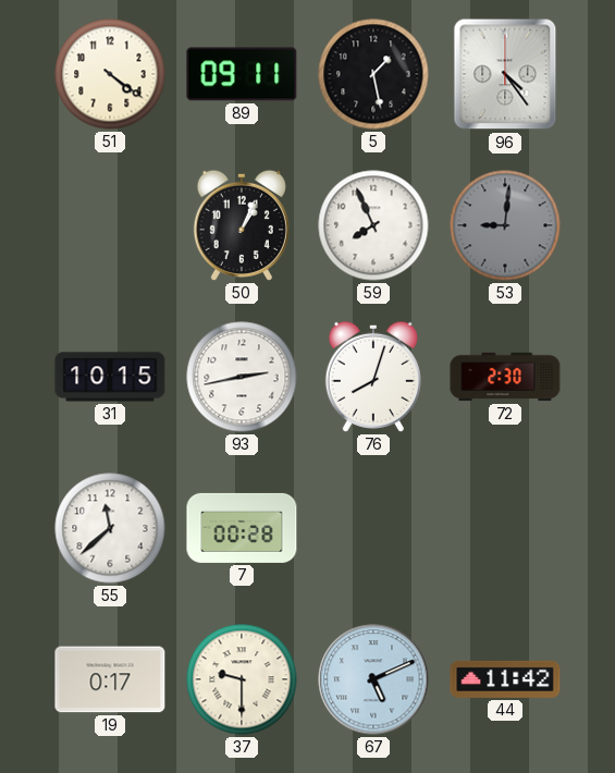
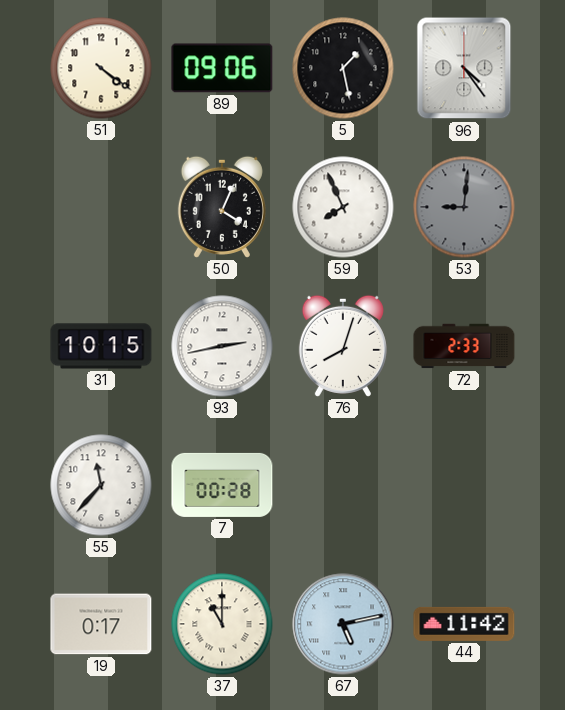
89: 09:11 -> 09:06
50: 1:04 -> 4:04
72: 2:30 -> 2:33
55: 11:38 -> 11:37
37: 9:30 -> 11:00
67: 5:11 -> 5:13
